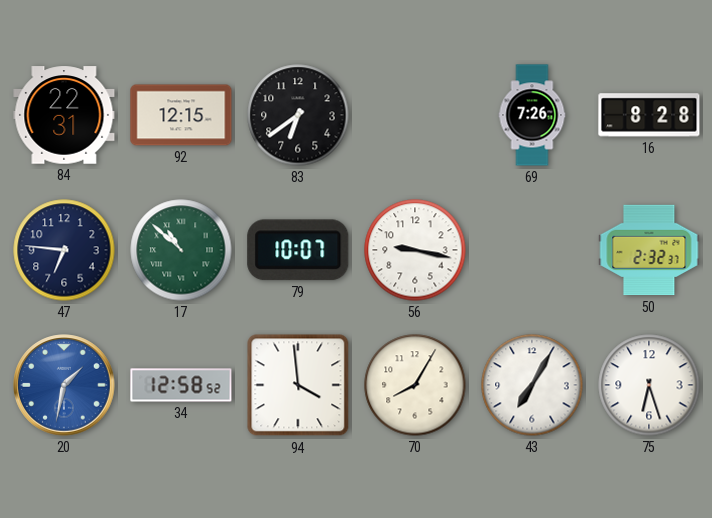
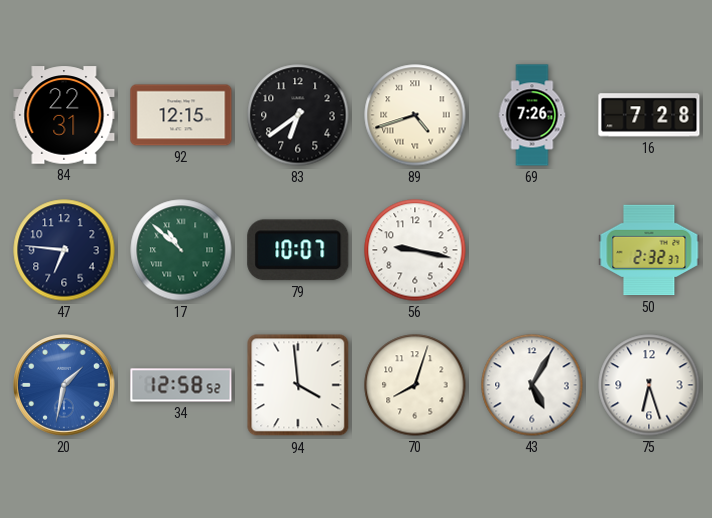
89: none -> 4:42
16: 8:28 -> 7:28
70: 8:05 -> 8:03
43: 7:05 -> 5:05
